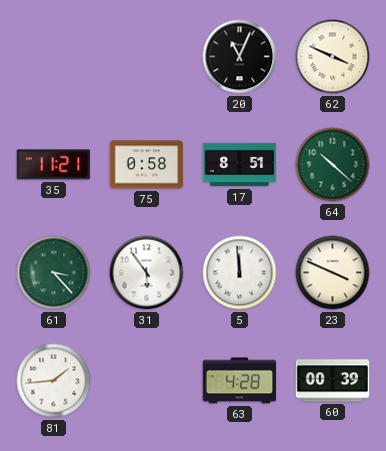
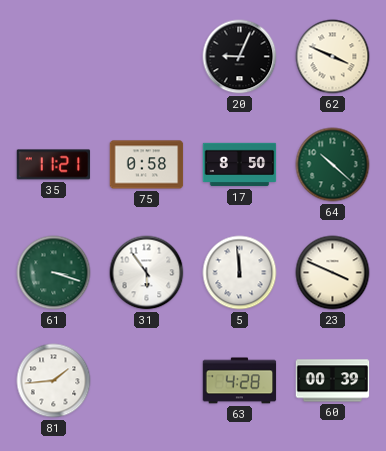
20: 11:04 -> 9:04
17: 8:51 -> 8:50
61: 3:23 -> 3:18
